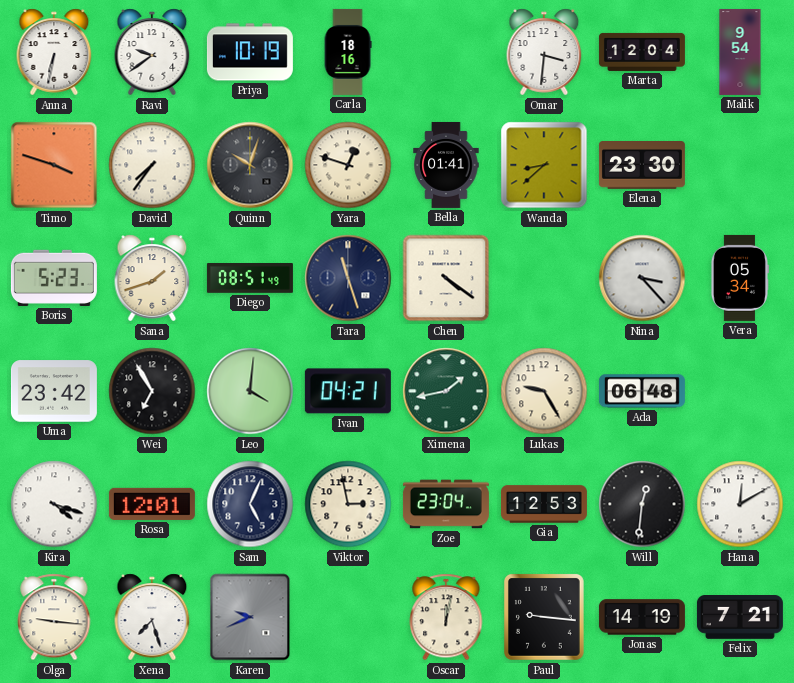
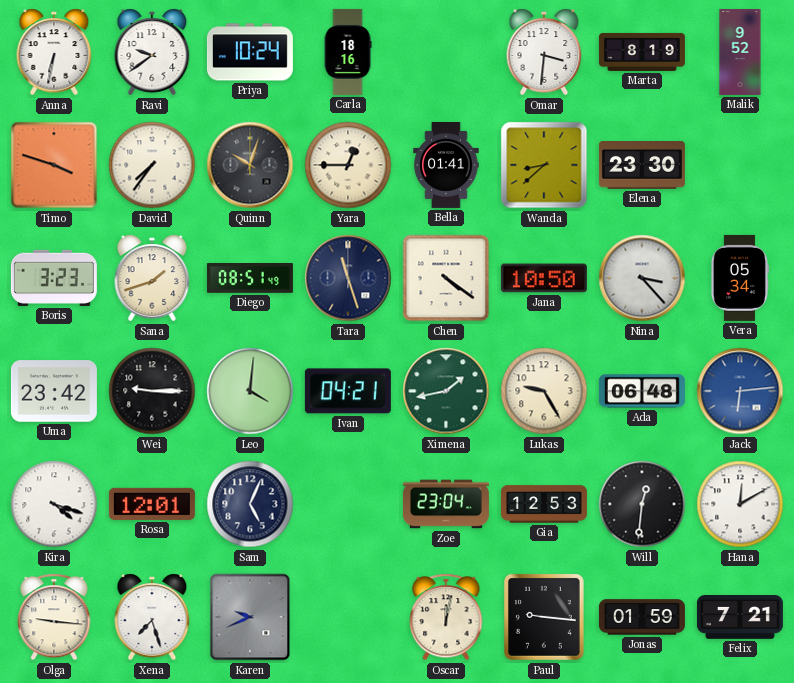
Priya: 10:19 -> 10:24
Marta: 12:04 -> 8:19
Malik: 9:54 -> 9:52
Yara: 12:48 -> 12:45
Boris: 5:23 -> 3:23
Jana: none -> 10:50
Wei: 6:55 -> 9:15
Jack: none -> 6:14
Viktor: 2:58 -> none
Jonas: 14:19 -> 01:59
